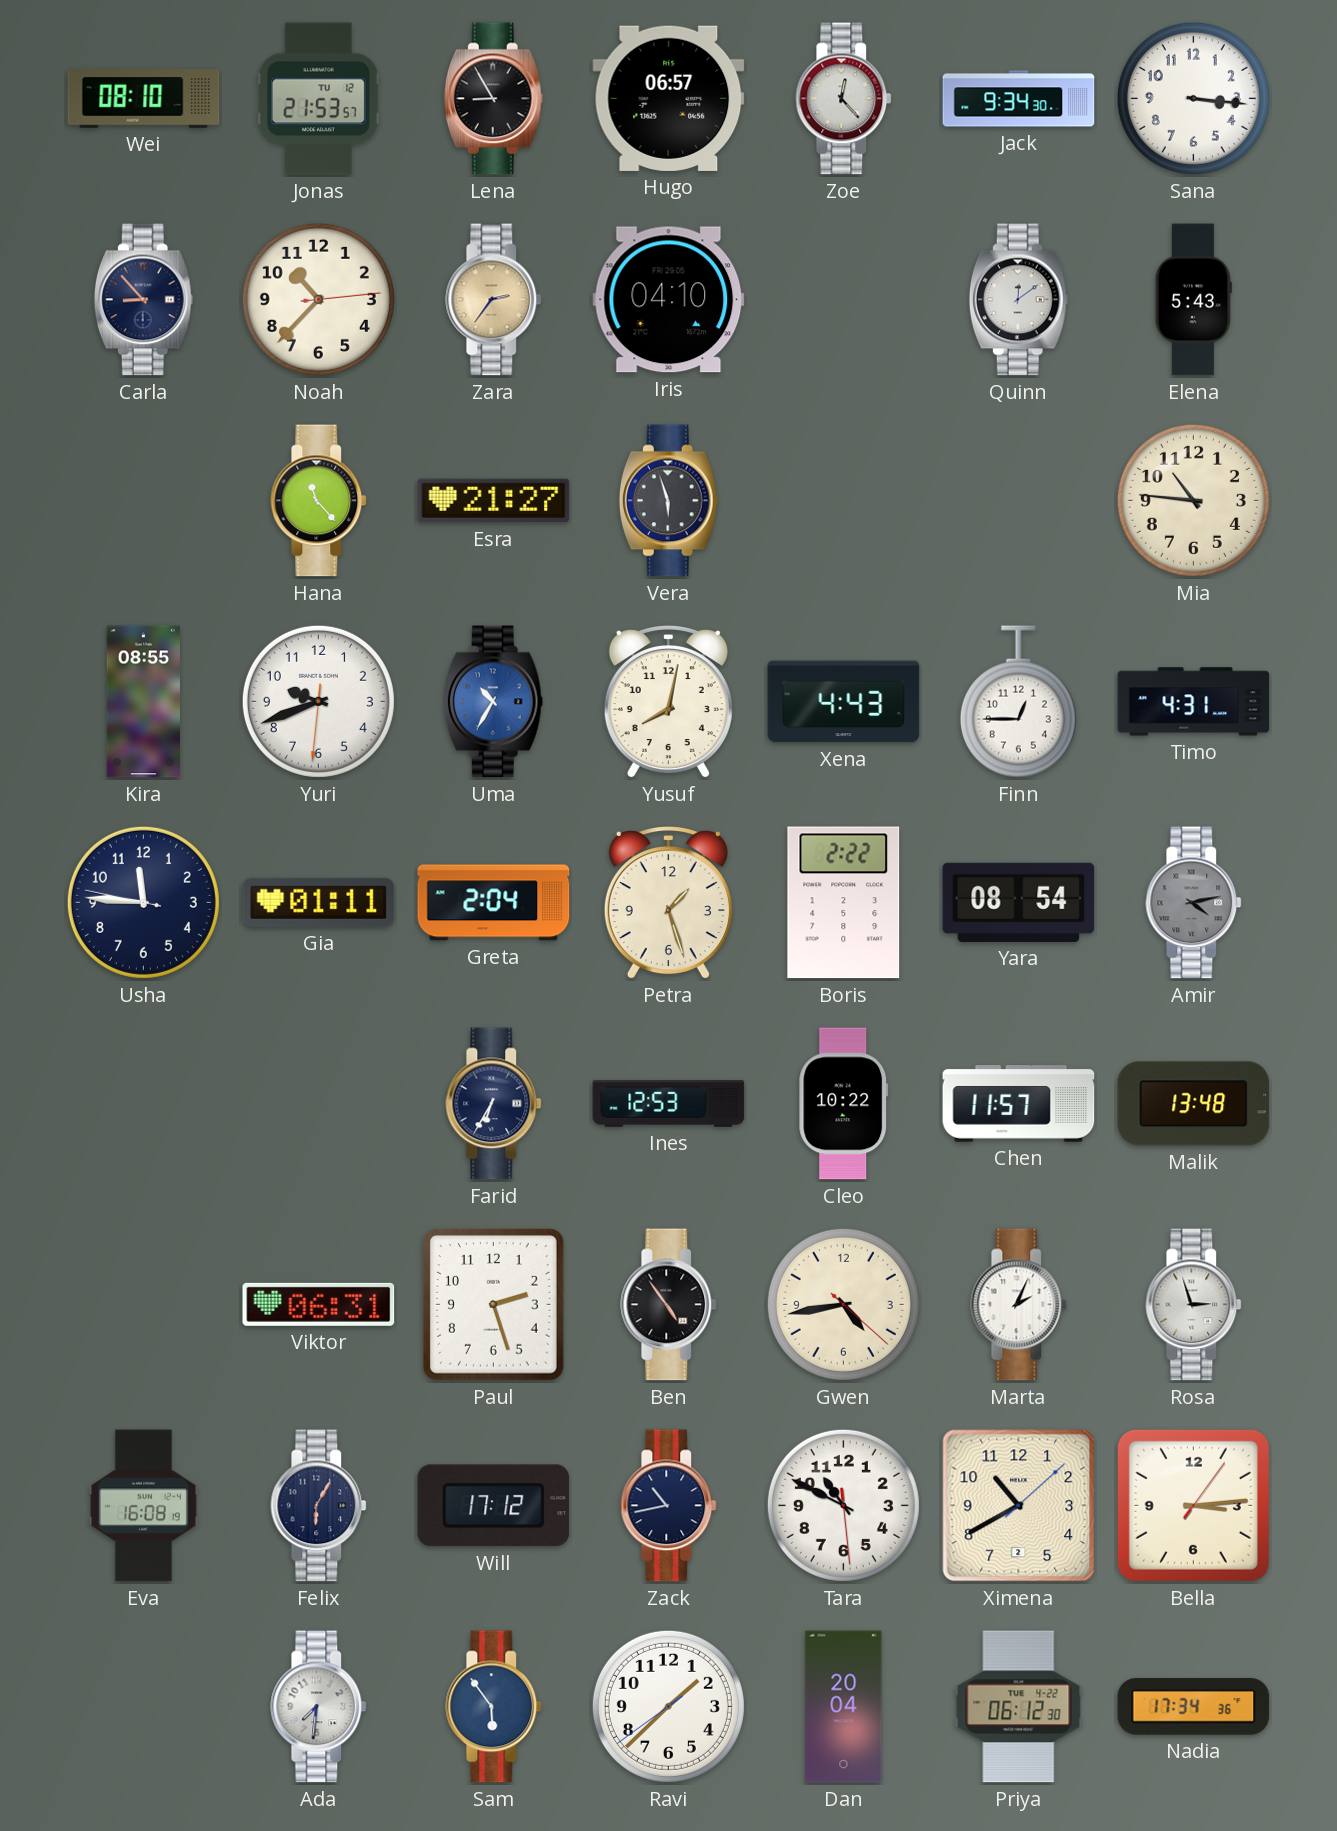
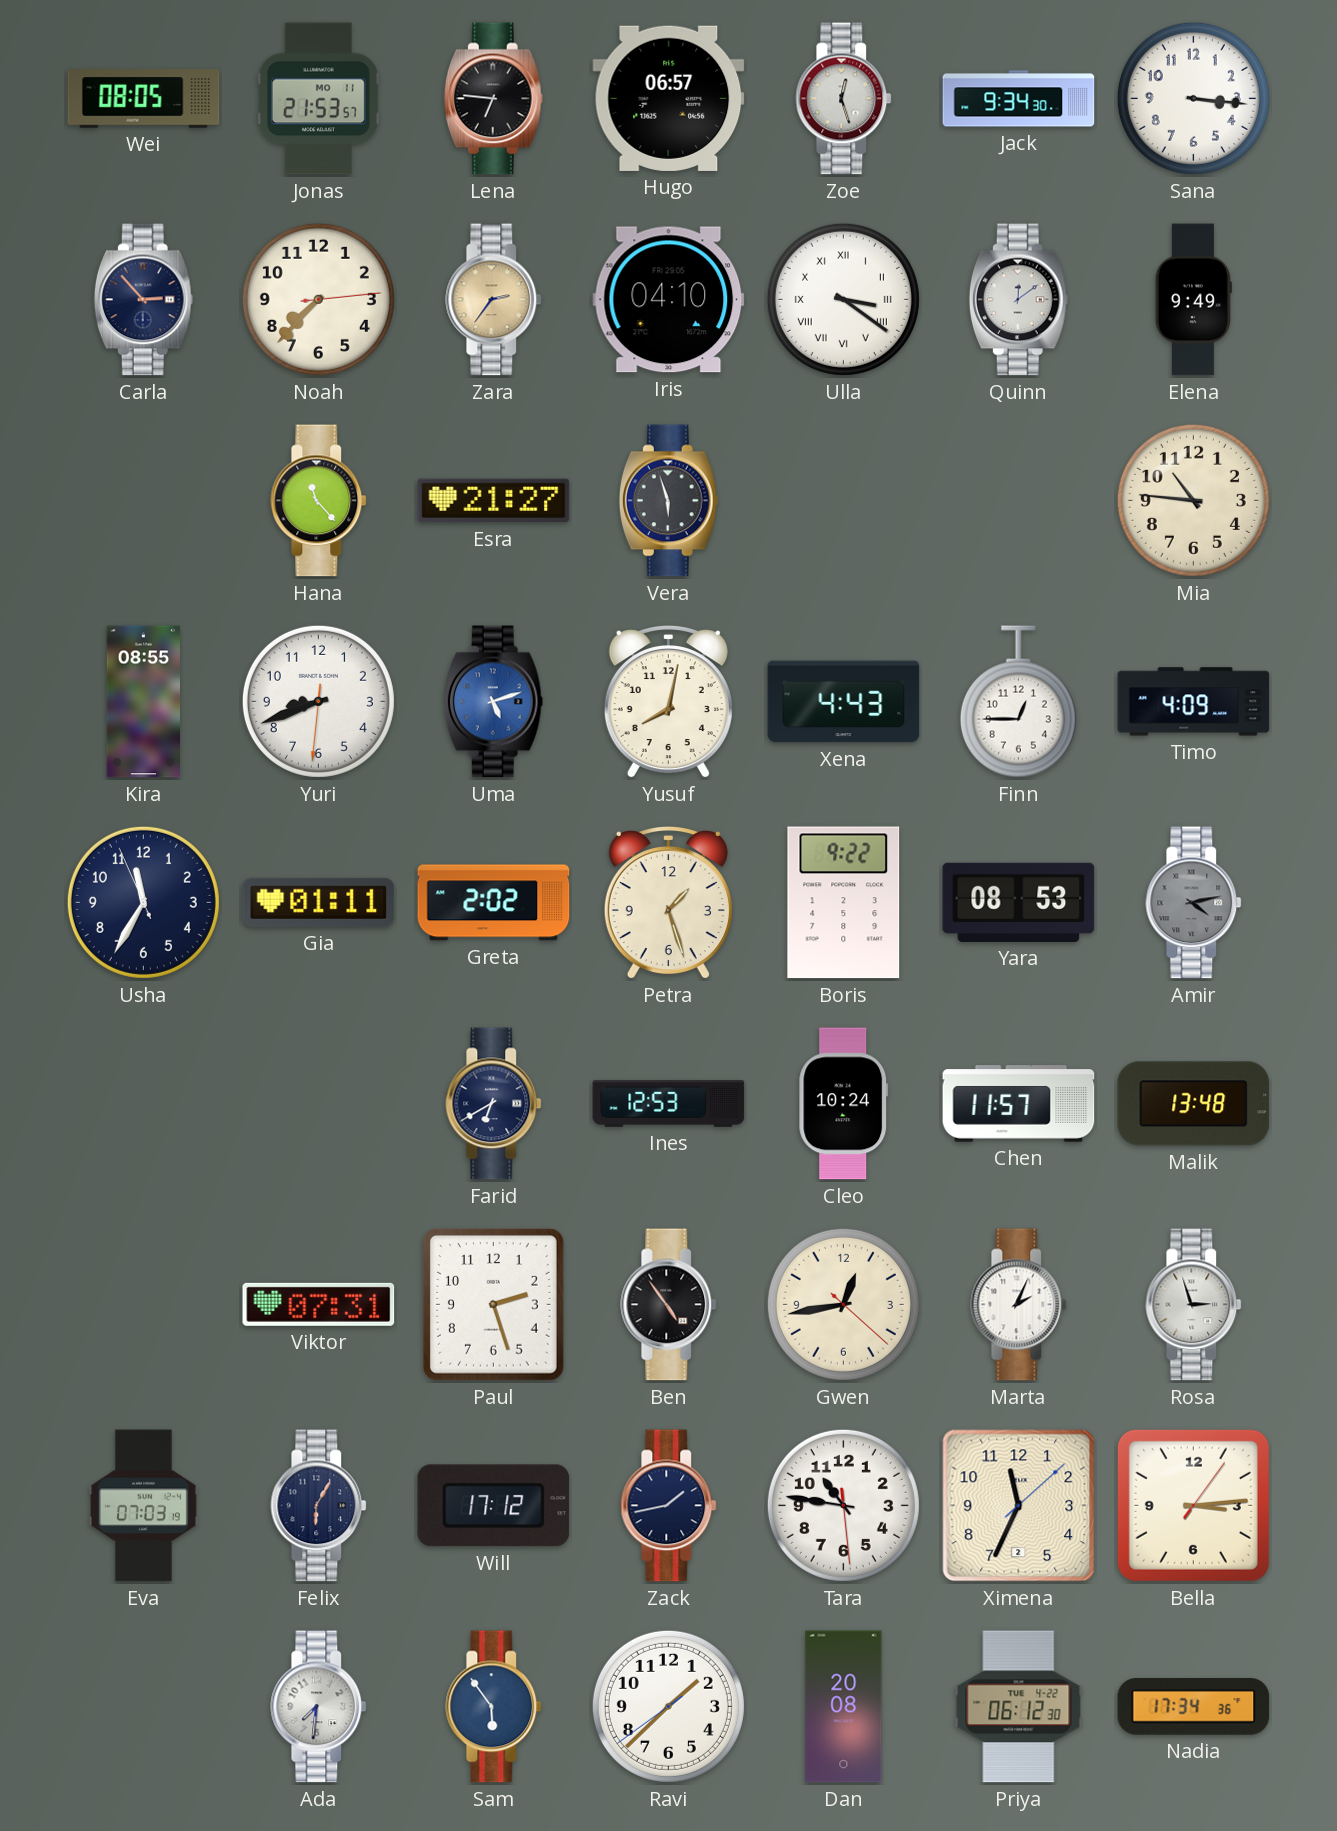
Wei: 08:10 -> 08:05
Jonas date: TU 12 -> MO 11
Lena: 8:55 -> 6:46
Zoe: 12:23 -> 12:27
Carla: 8:53 -> 2:53
Noah: 10:37 -> 7:37
Ulla: none -> 3:21
Elena: 5:43 -> 9:49
Yuri: 9:41 -> 8:41
Uma: 10:35 -> 5:12
Timo: 4:31 -> 4:09
Usha: 11:45 -> 11:34
Greta: 2:04 -> 2:02
Boris: 2:22 -> 9:22
Yara: 08:54 -> 08:53
Farid: 6:35 -> 6:40
Cleo: 10:22 -> 10:24
Viktor: 06:31 -> 07:31
Gwen: 4:43 -> 12:43
Eva: 16:08 -> 07:03
Zack: 10:43 -> 1:43
Tara: 10:49 -> 10:46
Ximena: 10:40 -> 11:34
Dan: 20:04 -> 20:08
